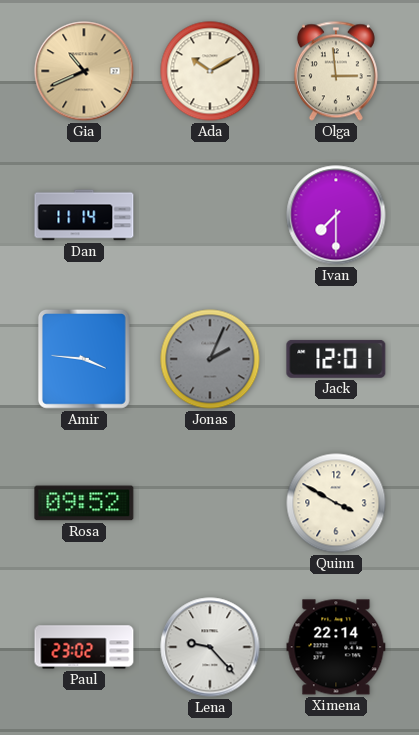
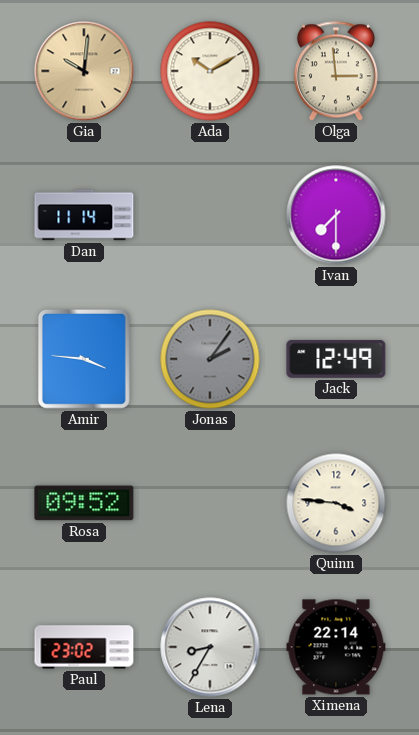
Gia: 10:41 -> 10:01
Jonas: 2:04 -> 2:06
Jack: 12:01 -> 12:49
Quinn: 3:50 -> 3:46
Lena: 9:23 -> 8:35
